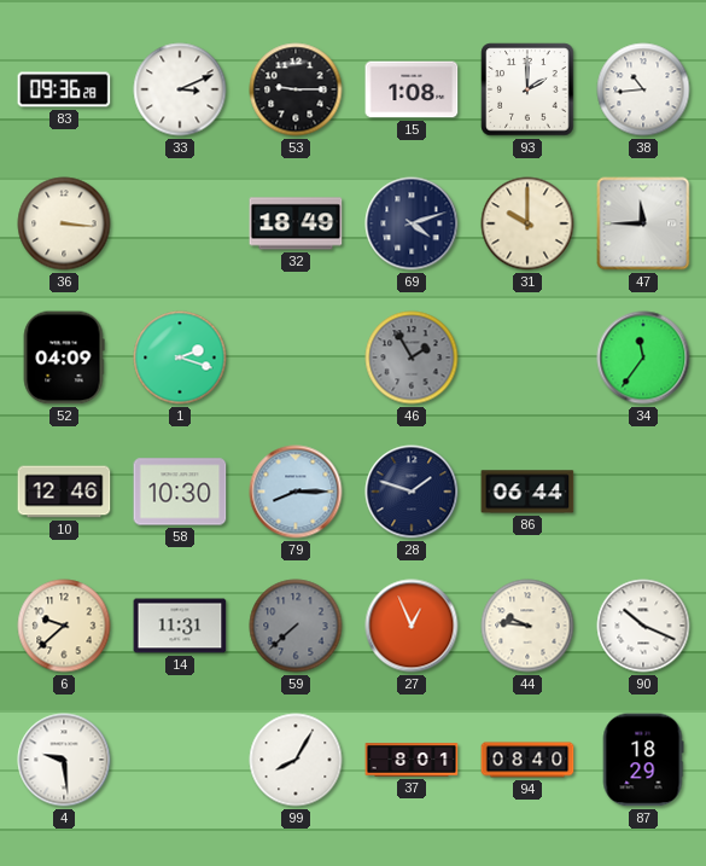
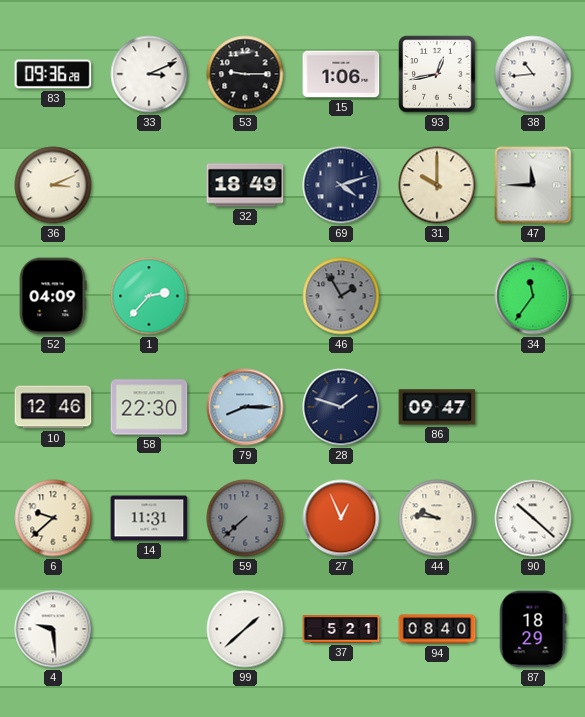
15: 1:08 -> 1:06
93: 2:00 -> 12:43
36: 3:16 -> 3:11
1: 2:18 -> 2:37
58: 10:30 -> 22:30
86: 06:44 -> 09:47
90: 10:19 -> 10:22
99: 8:05 -> 1:38
37: 8:01 -> 5:21
